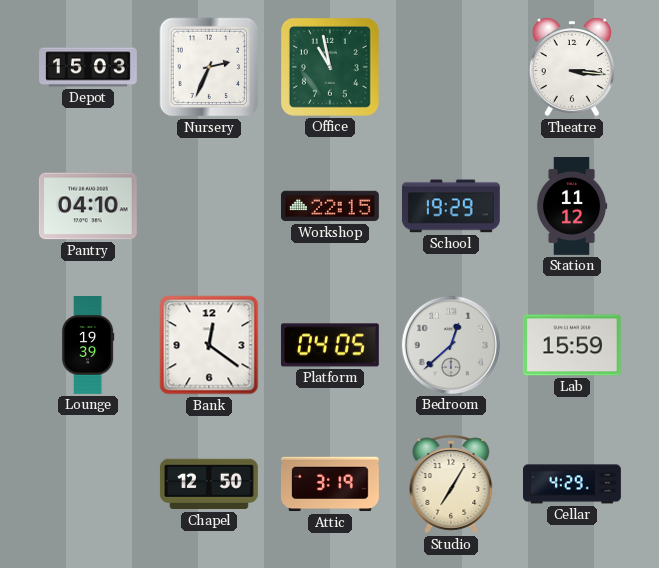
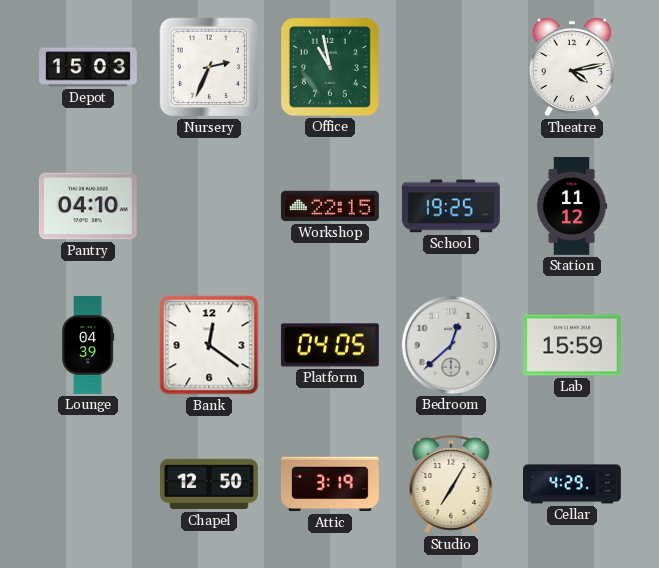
Theatre: 3:16 -> 4:13
School: 19:29 -> 19:25
Lounge: 19:39 -> 04:39
